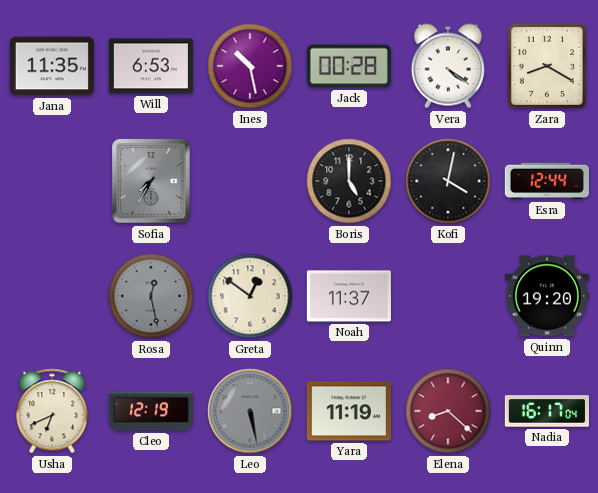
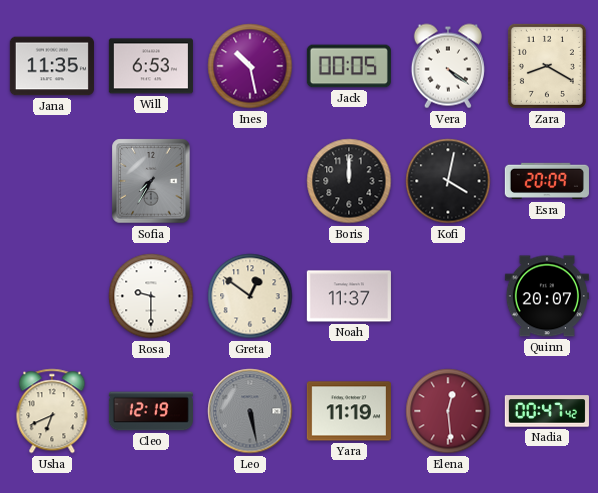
Jack: 00:28 -> 00:05
Boris: 5:00 -> 12:00
Esra: 12:44 -> 20:09
Rosa: 12:28 -> 9:30
Rosa dial: grey -> white
Quinn: 19:20 -> 20:07
Elena: 8:22 -> 12:29
Nadia: 16:17 -> 00:47
